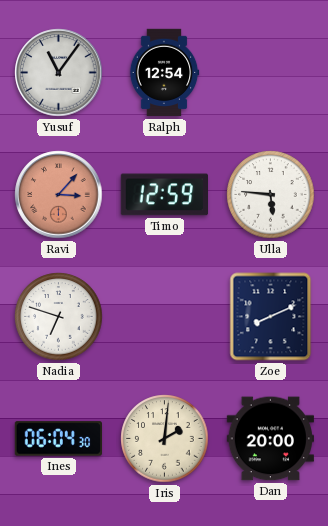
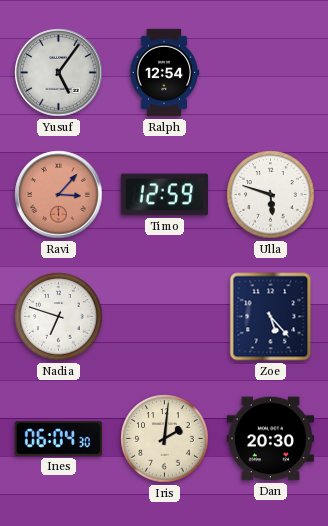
Yusuf: 11:06 -> 5:06
Ulla: 5:46 -> 5:48
Zoe: 8:11 -> 5:23
Dan: 20:00 -> 20:30
